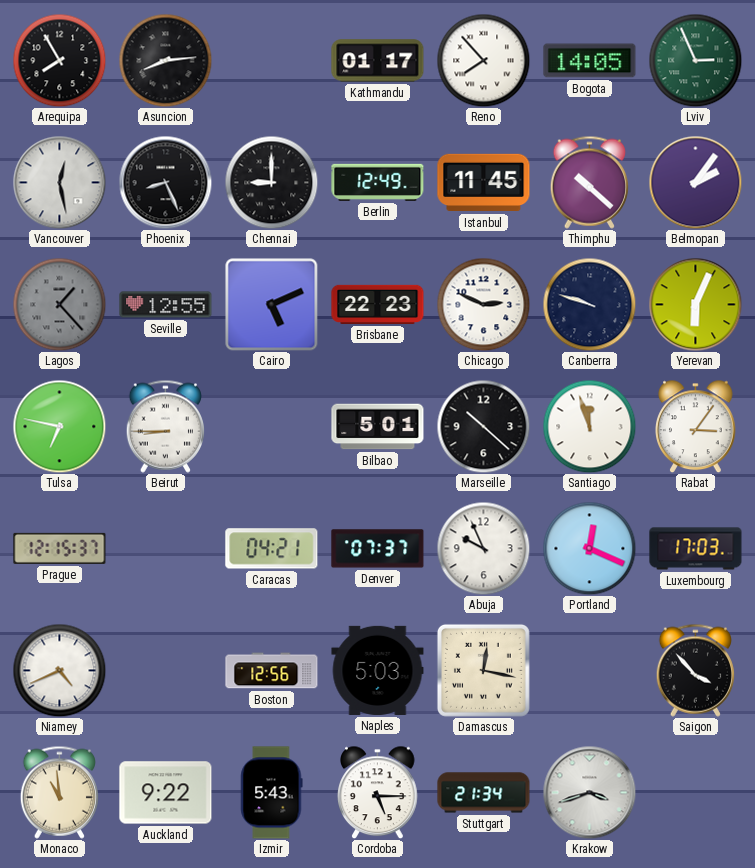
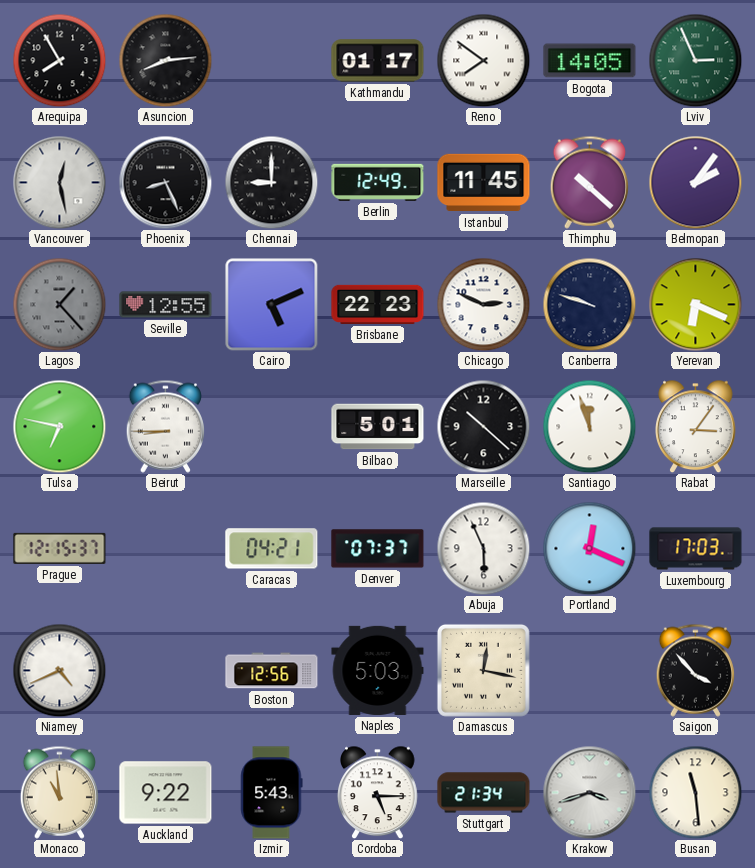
Reno: 7:53 -> 7:51
Yerevan: 6:04 -> 6:19
Abuja: 9:56 -> 5:56
Busan: none -> 11:29
